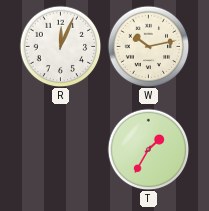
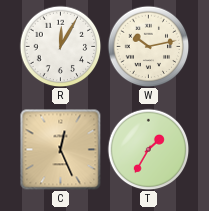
R: 12:04 -> 12:05
C: none -> 12:26
